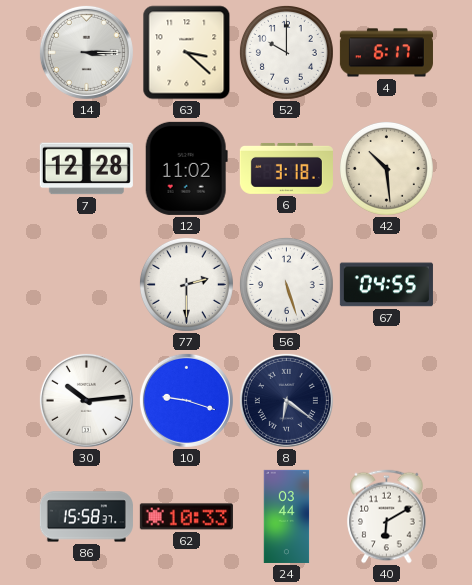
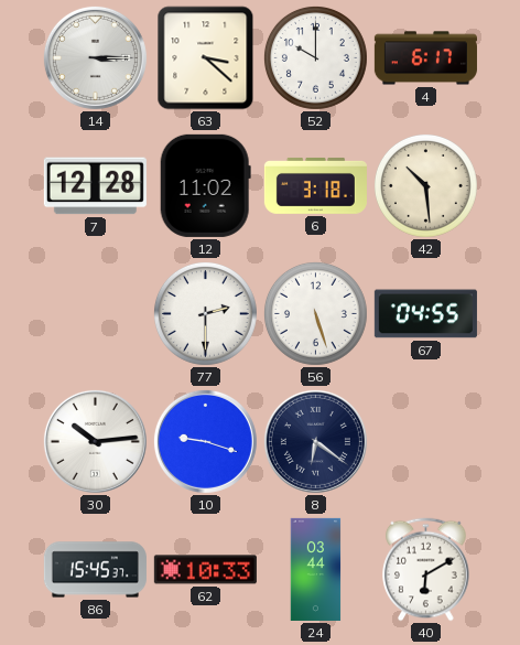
86: 15:58 -> 15:45
